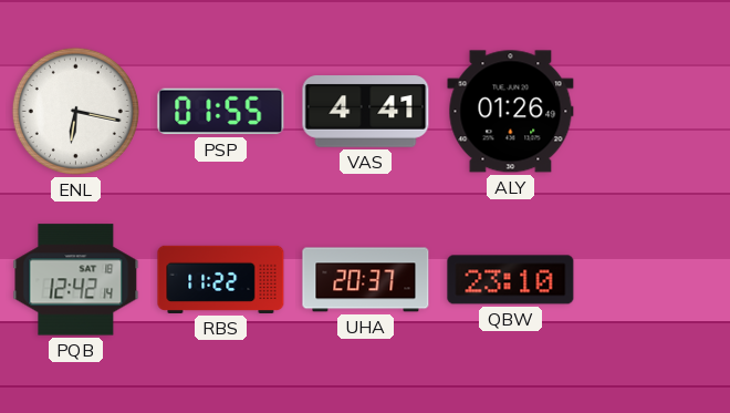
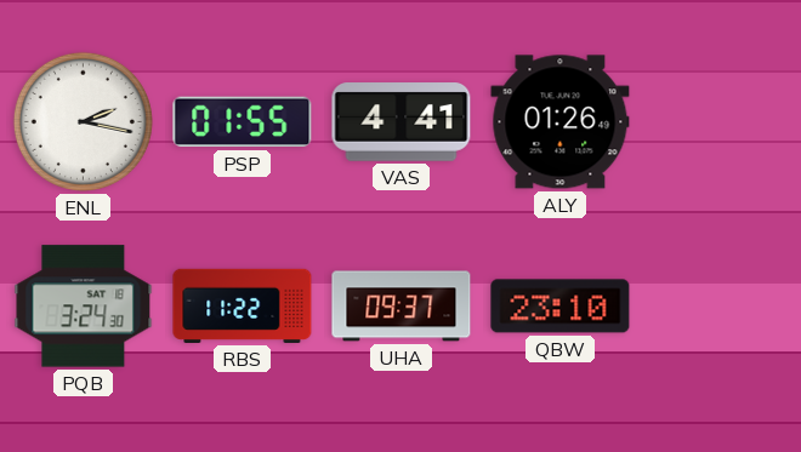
ENL: 6:17 -> 2:17
PQB: 12:42 -> 3:24
UHA: 20:37 -> 09:37
